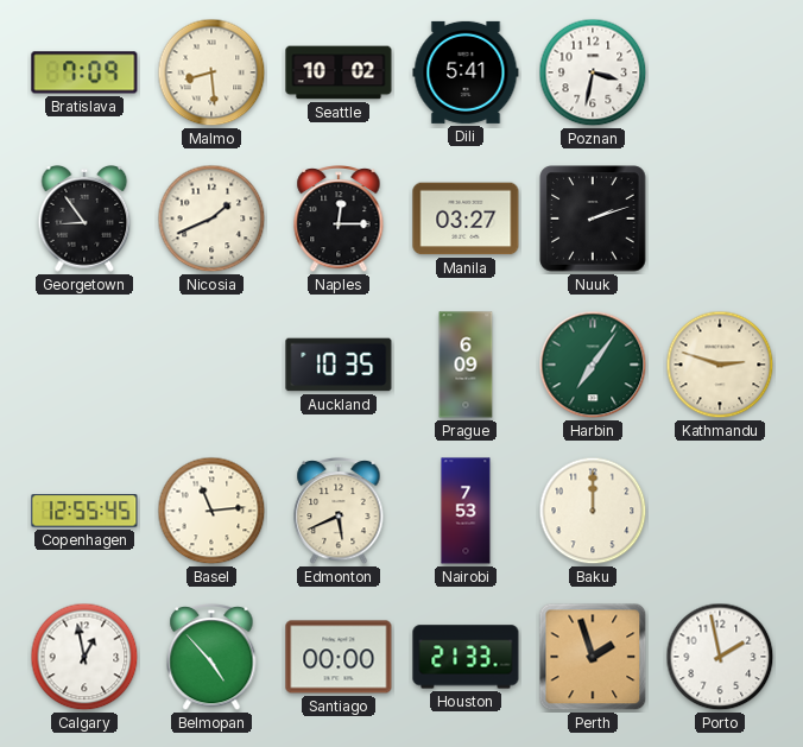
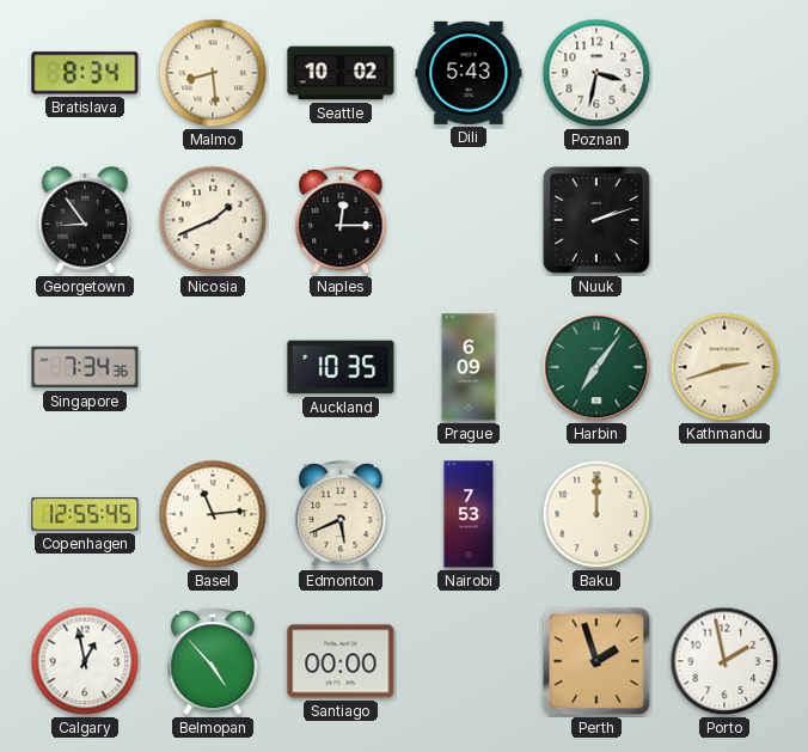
Bratislava: 7:09 -> 8:34
Dili: 5:41 -> 5:43
Manila: 03:27 -> none
Singapore: none -> 7:34
Kathmandu: 2:48 -> 2:42
Houston: 21:33 -> none
